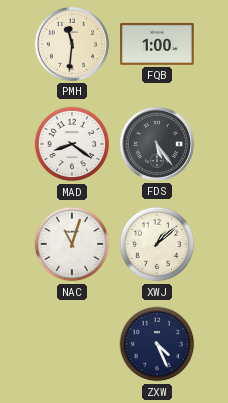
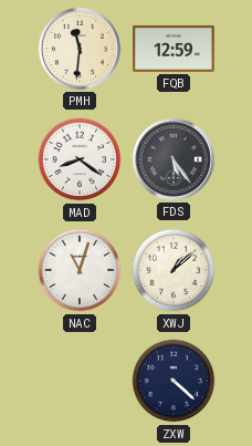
FQB: 1:00 -> 12:59
ZXW: 4:26 -> 4:22
